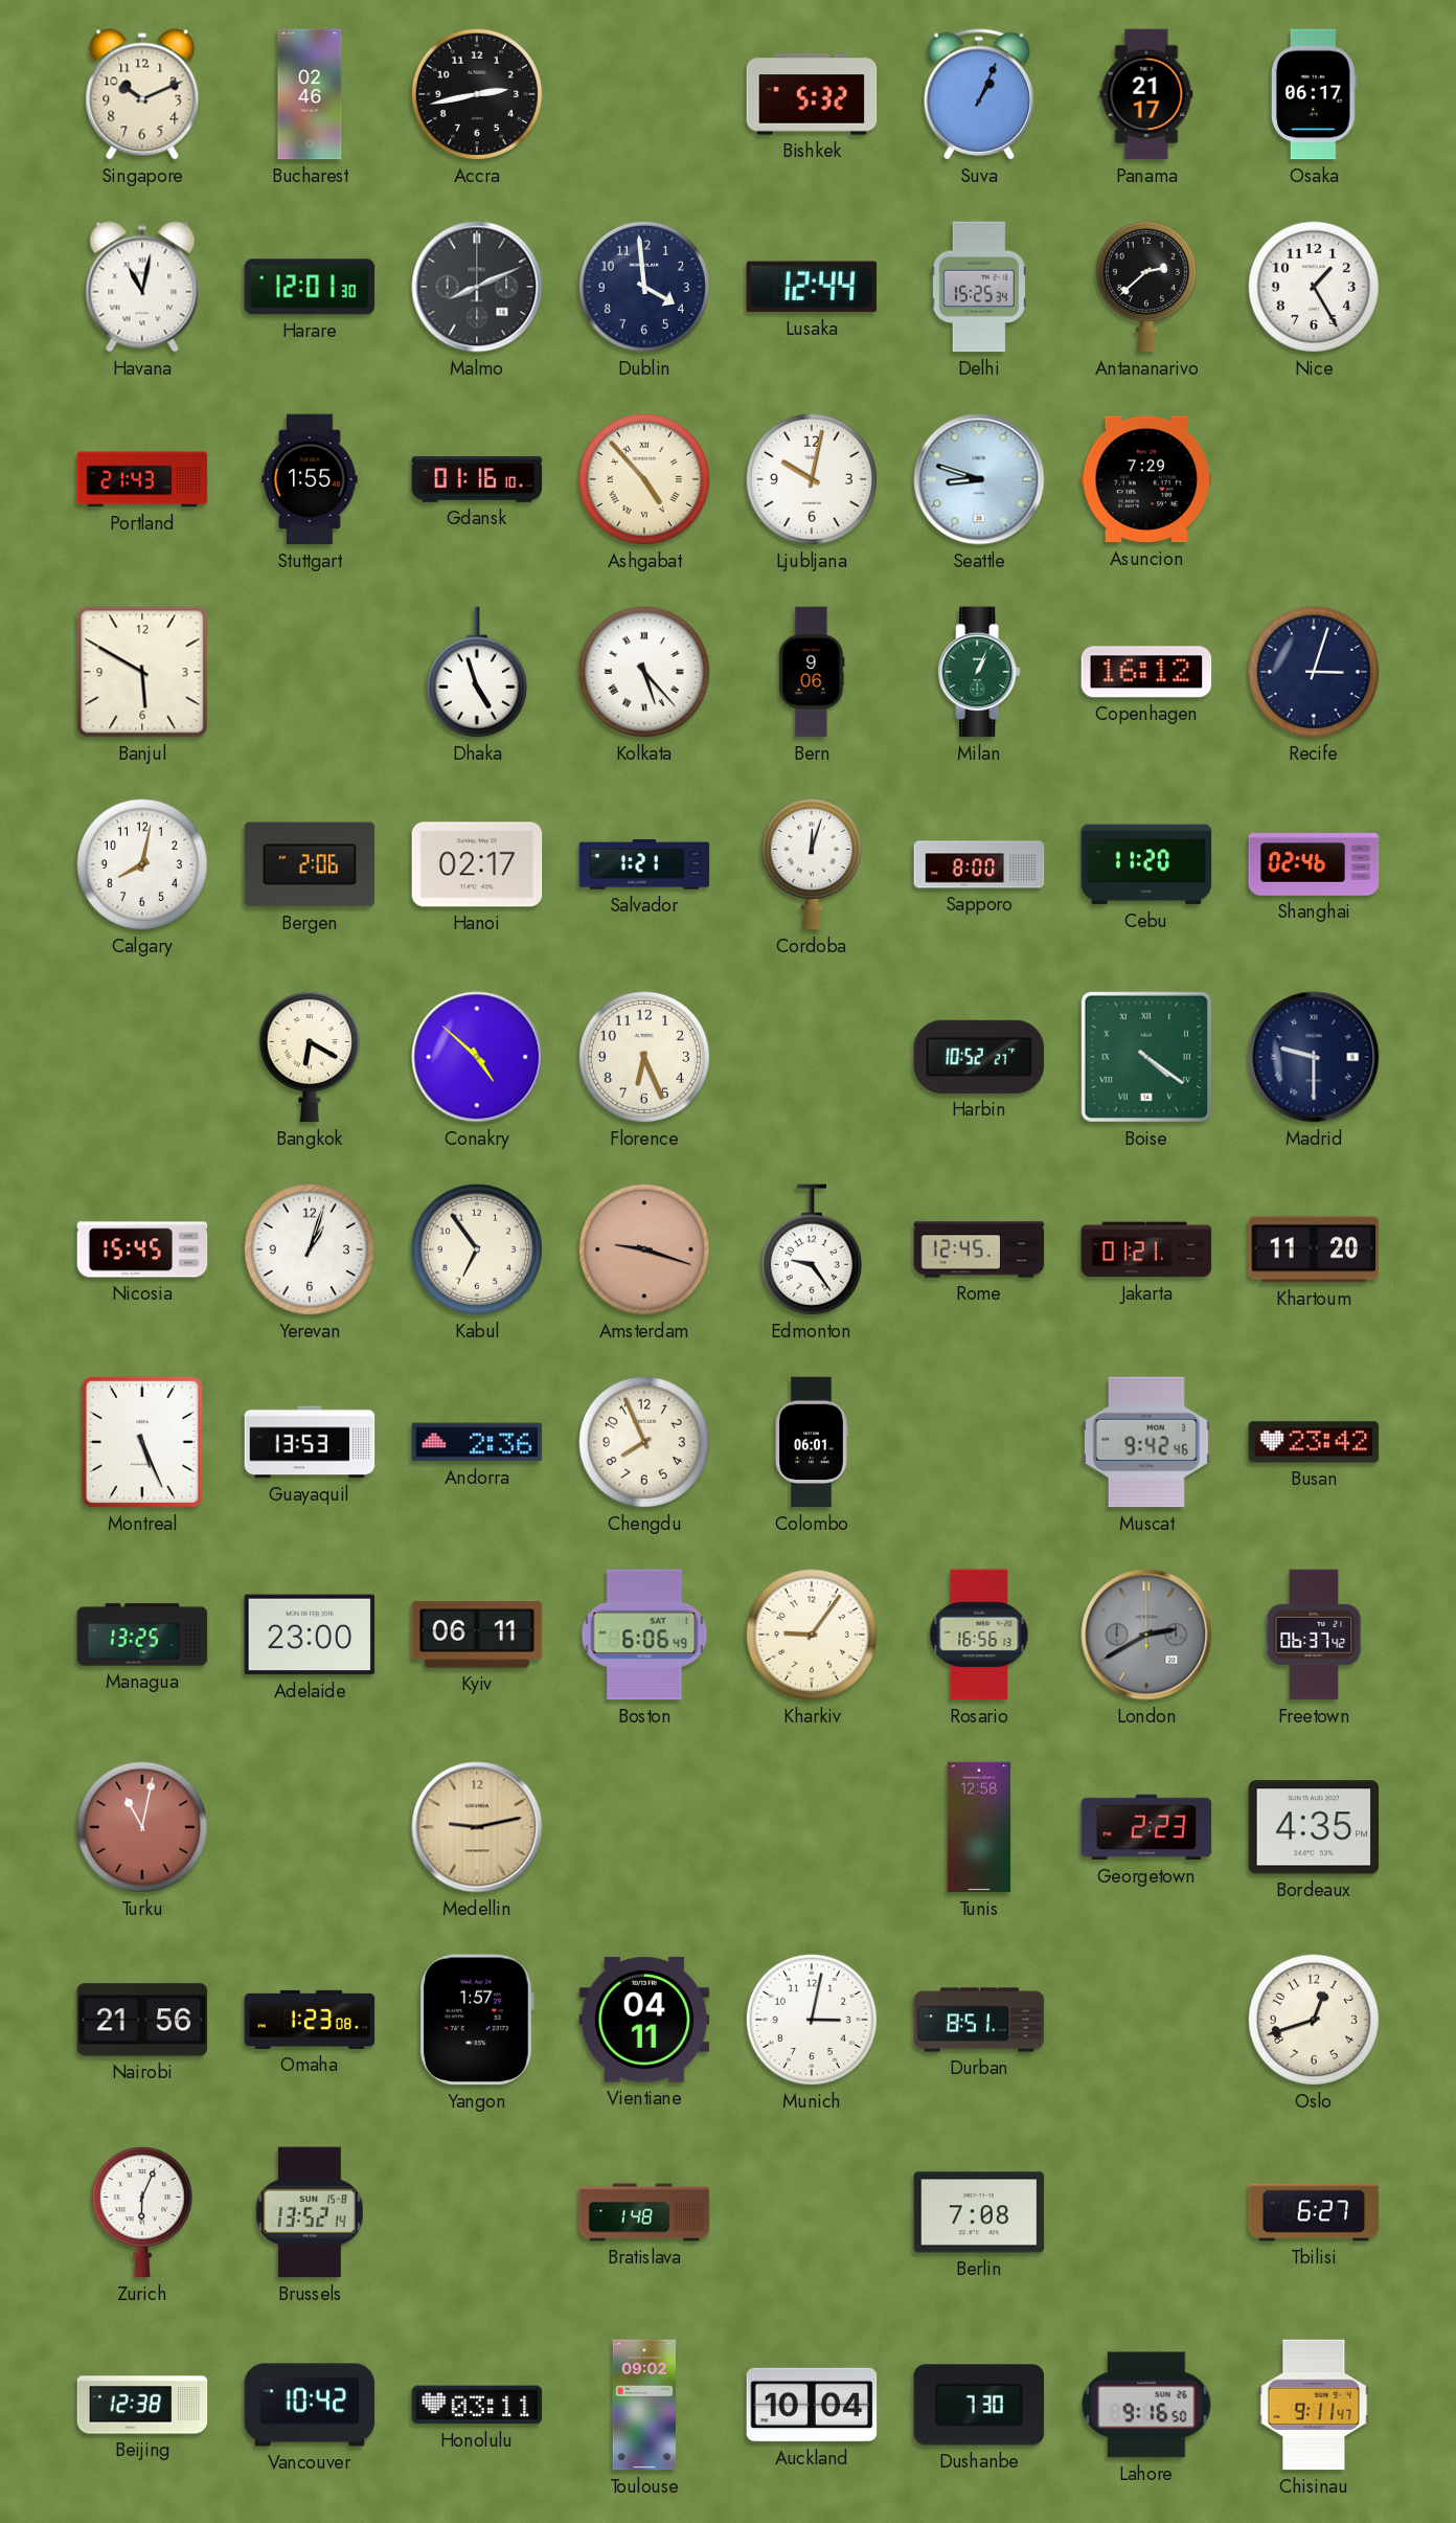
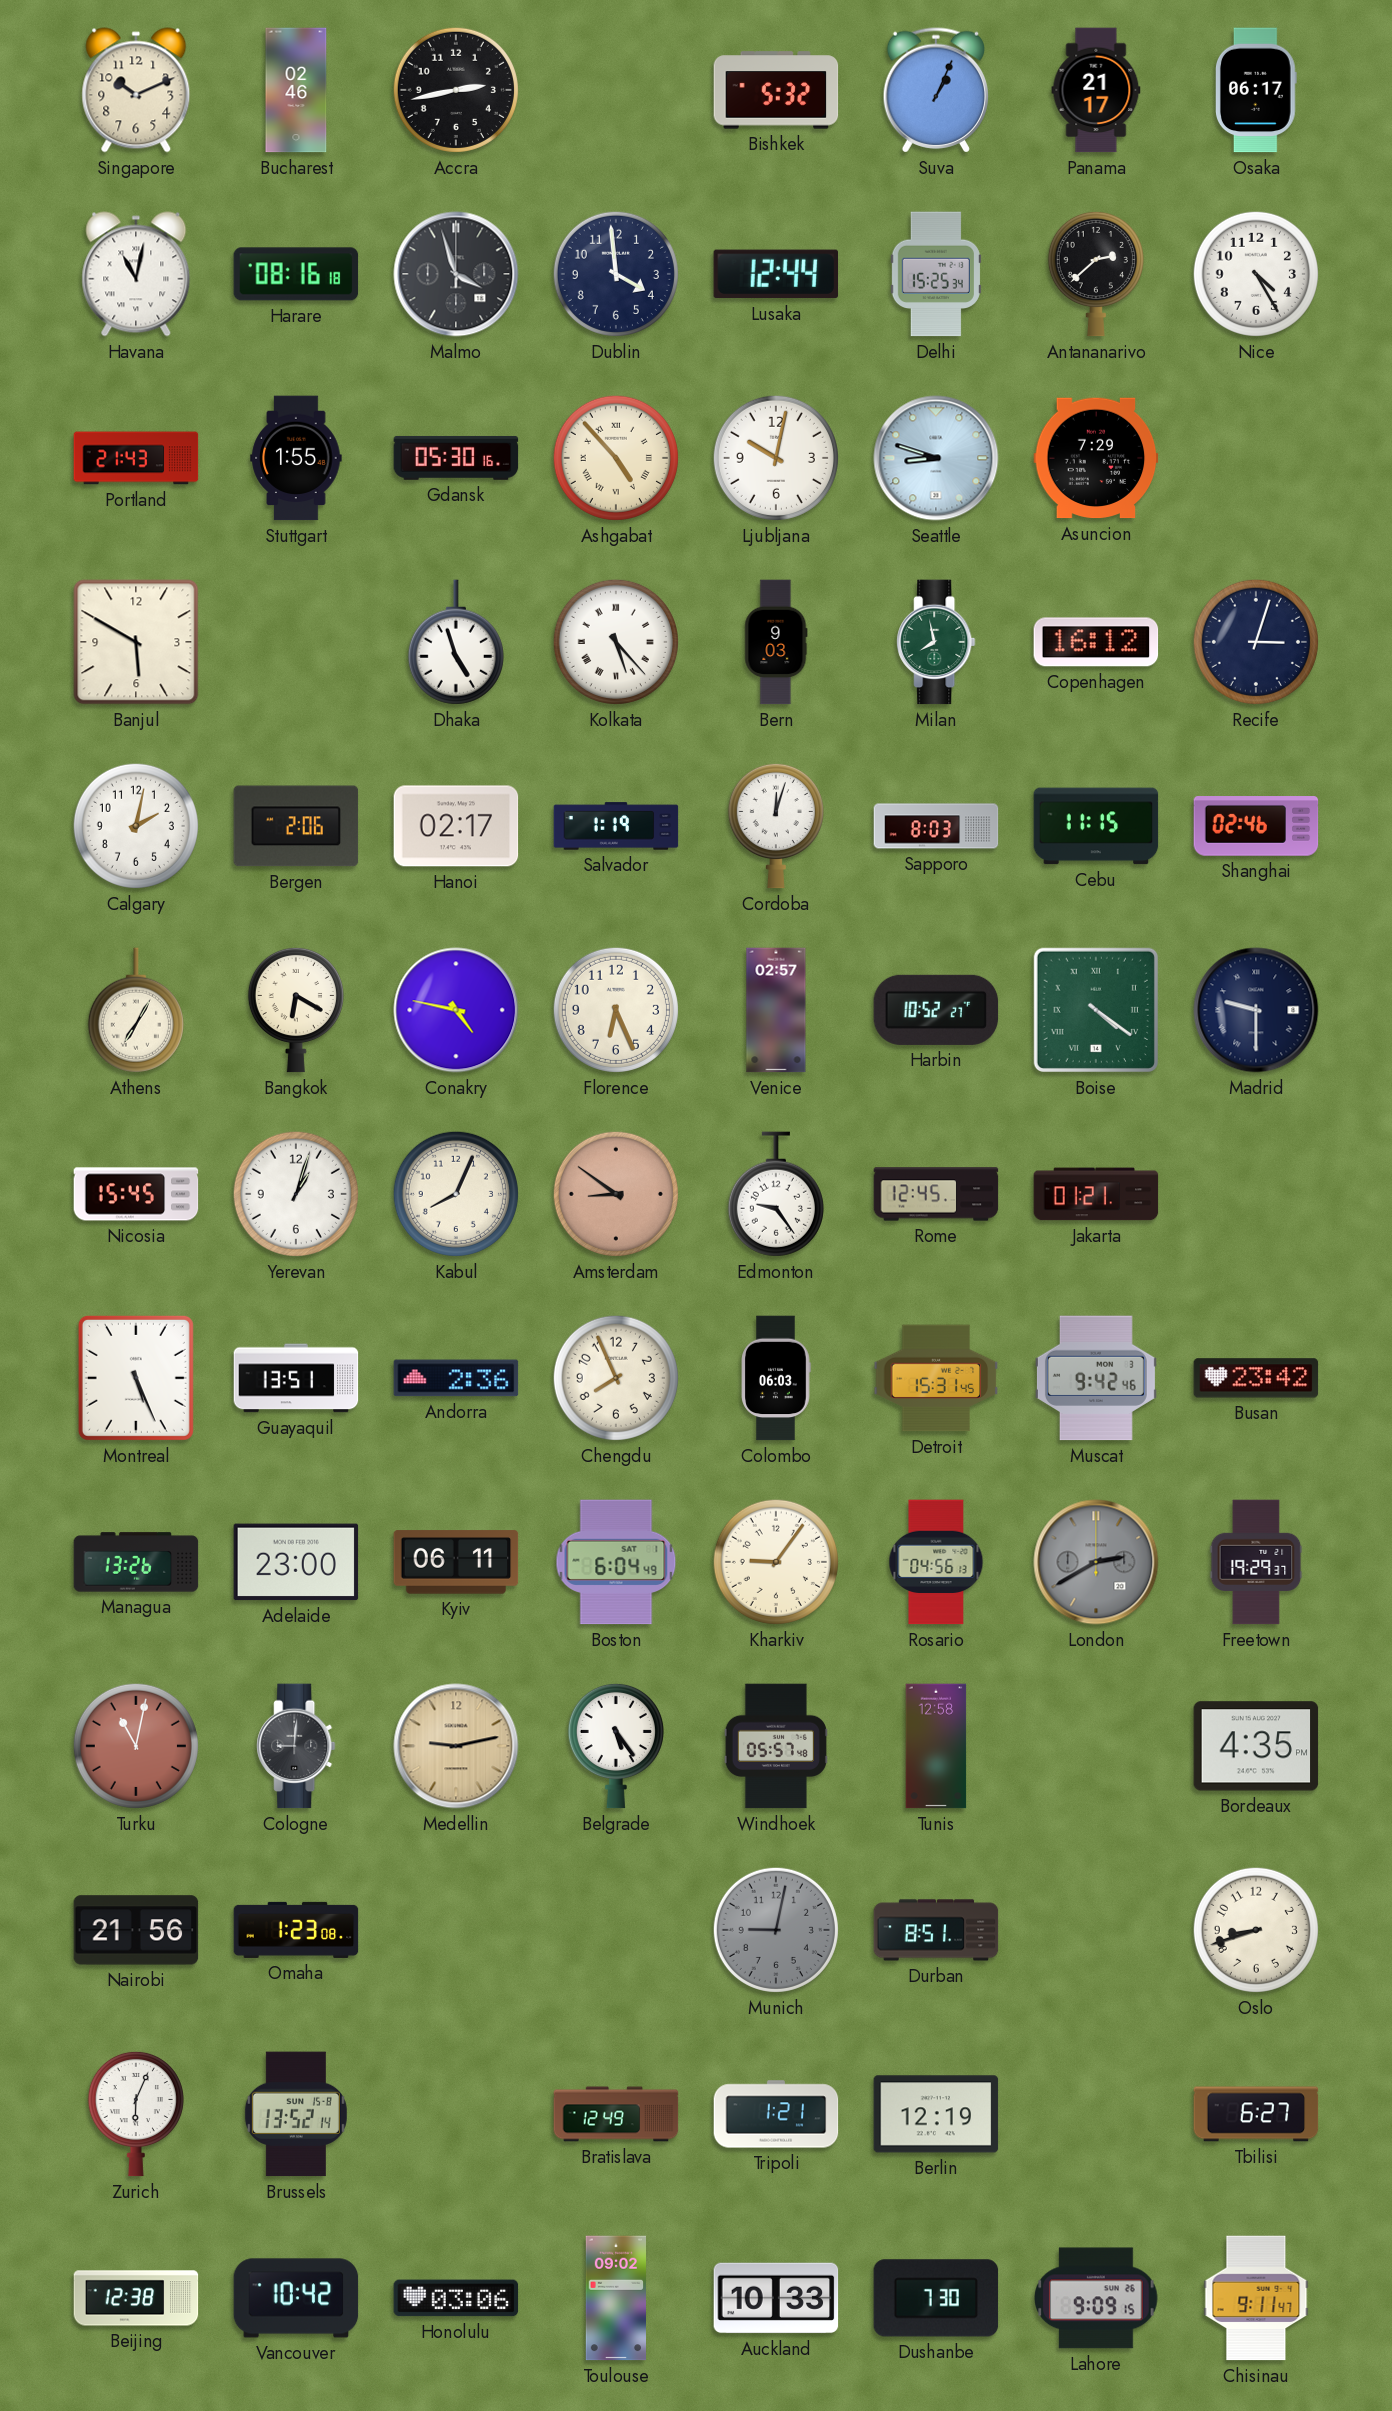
Harare: 12:01 -> 08:16
Malmo: 8:11 -> 3:57
Nice: 1:25 -> 4:25
Gdansk: 01:16 -> 05:30
Bern: 9:06 -> 9:03
Milan: 1:04 -> 7:58
Calgary: 8:02 -> 2:02
Salvador: 1:21 -> 1:19
Sapporo: 8:00 -> 8:03
Cebu: 11:20 -> 11:15
Athens: none -> 7:05
Conakry: 4:52 -> 4:47
Venice: none -> 02:57
Kabul: 6:54 -> 8:04
Amsterdam: 9:18 -> 8:51
Khartoum: 11:20 -> none
Guayaquil: 13:53 -> 13:51
Colombo: 06:01 -> 06:03
Detroit: none -> 15:31
Managua: 13:25 -> 13:26
Boston: 6:06 -> 6:04
Rosario: 16:56 -> 04:56
Freetown: 06:37 -> 19:29
Cologne: none -> 9:01
Belgrade: none -> 5:24
Windhoek: none -> 05:57
Georgetown: 2:23 -> none
Yangon: 1:57 -> none
Vientiane: 04:11 -> none
Munich: 3:02 -> 9:02
Munich dial: white -> grey
Oslo: 12:42 -> 8:42
Bratislava: 1:48 -> 12:49
Tripoli: none -> 1:21
Berlin: 7:08 -> 12:19
Honolulu: 03:11 -> 03:06
Auckland: 10:04 -> 10:33
Lahore: 9:16 -> 9:09
